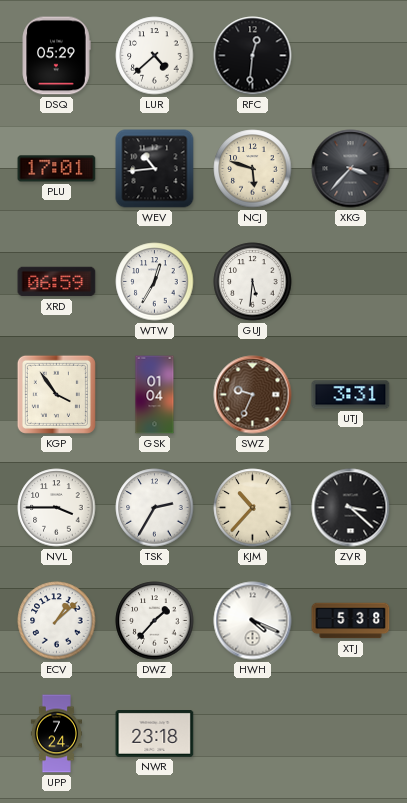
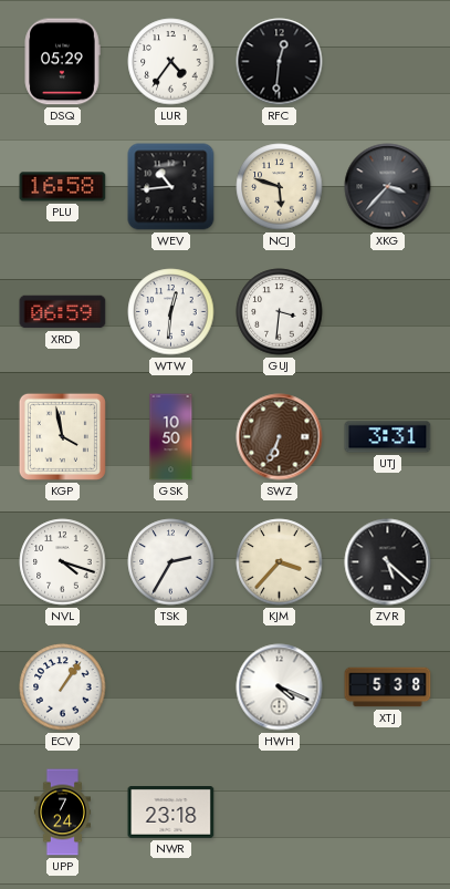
LUR: 4:38 -> 4:36
PLU: 17:01 -> 16:58
WTW: 12:35 -> 12:31
GUJ: 5:31 -> 3:31
KGP: 3:54 -> 3:58
GSK: 01:04 -> 10:50
SWZ: 9:34 -> 6:34
NVL: 3:45 -> 4:18
KJM: 10:37 -> 3:37
ZVR: 3:22 -> 5:22
ECV: 1:08 -> 1:06
DWZ: 1:37 -> none
